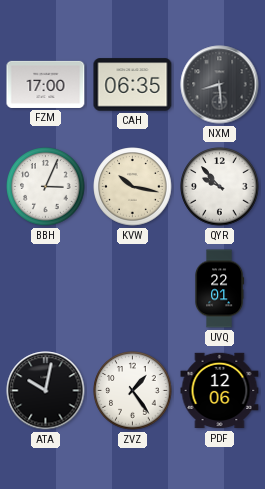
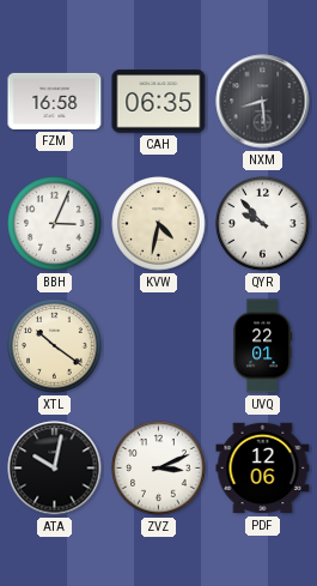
FZM: 17:00 -> 16:58
KVW: 10:17 -> 4:32
XTL: none -> 10:21
ZVZ: 1:24 -> 3:11
